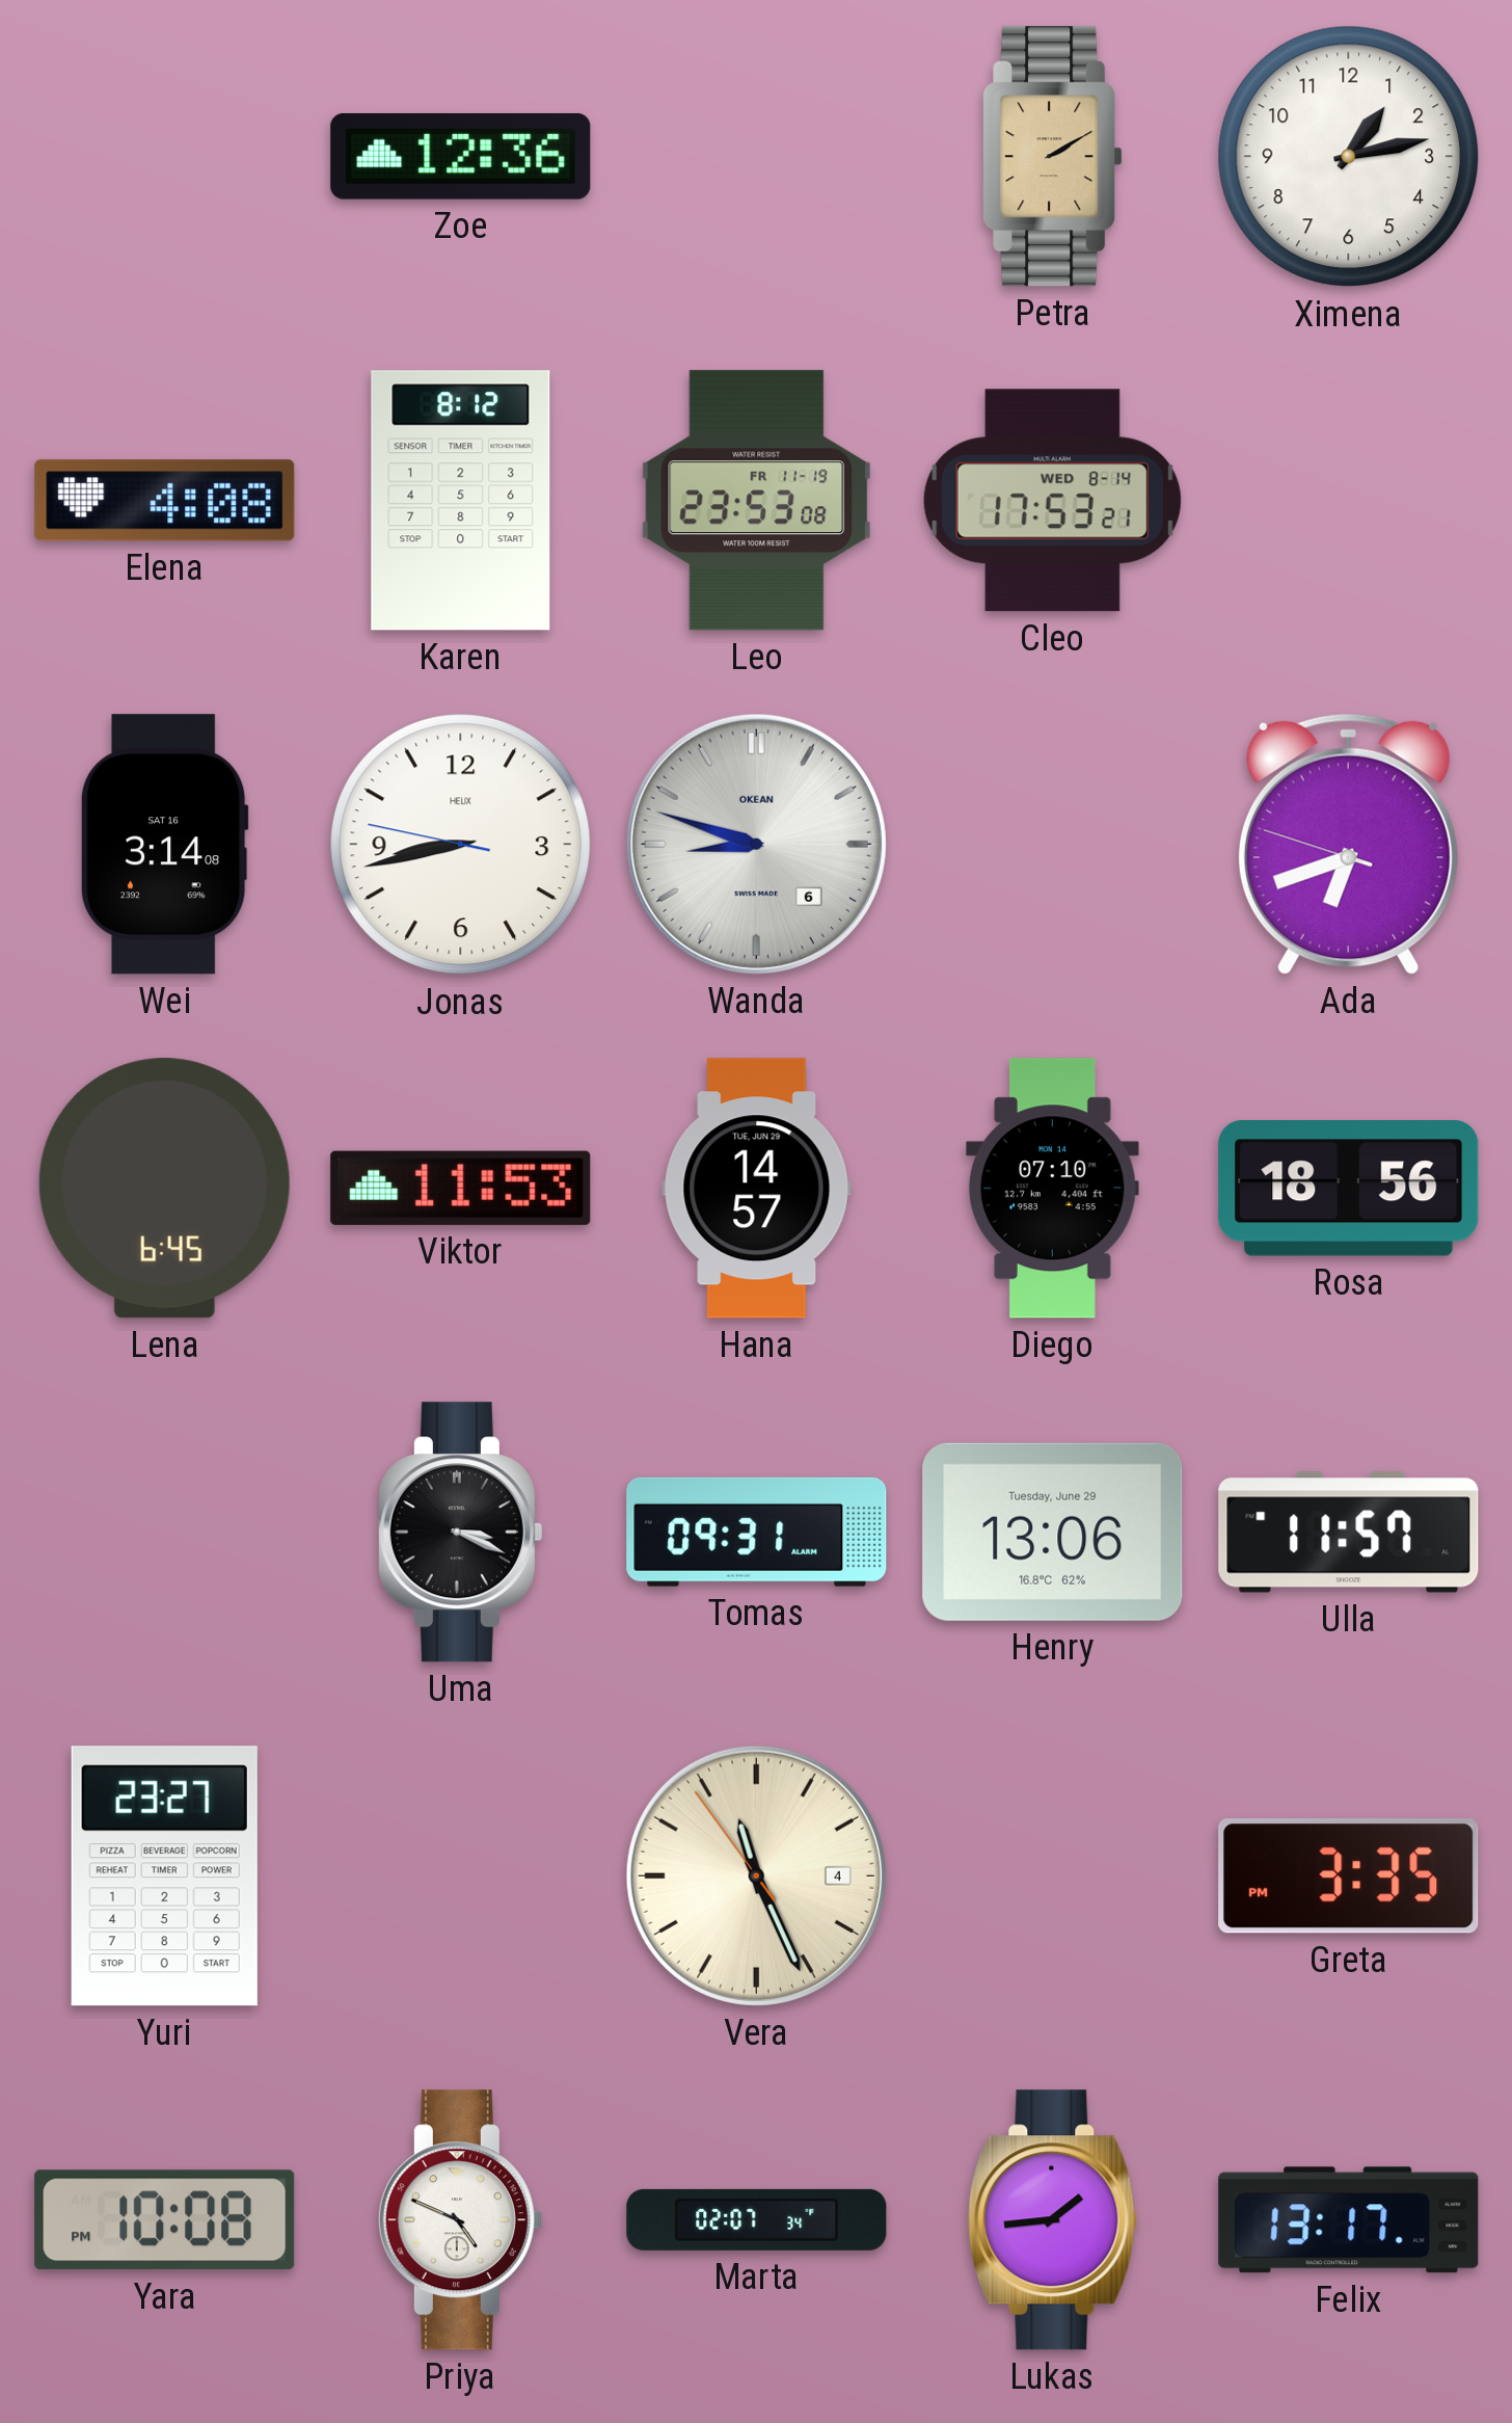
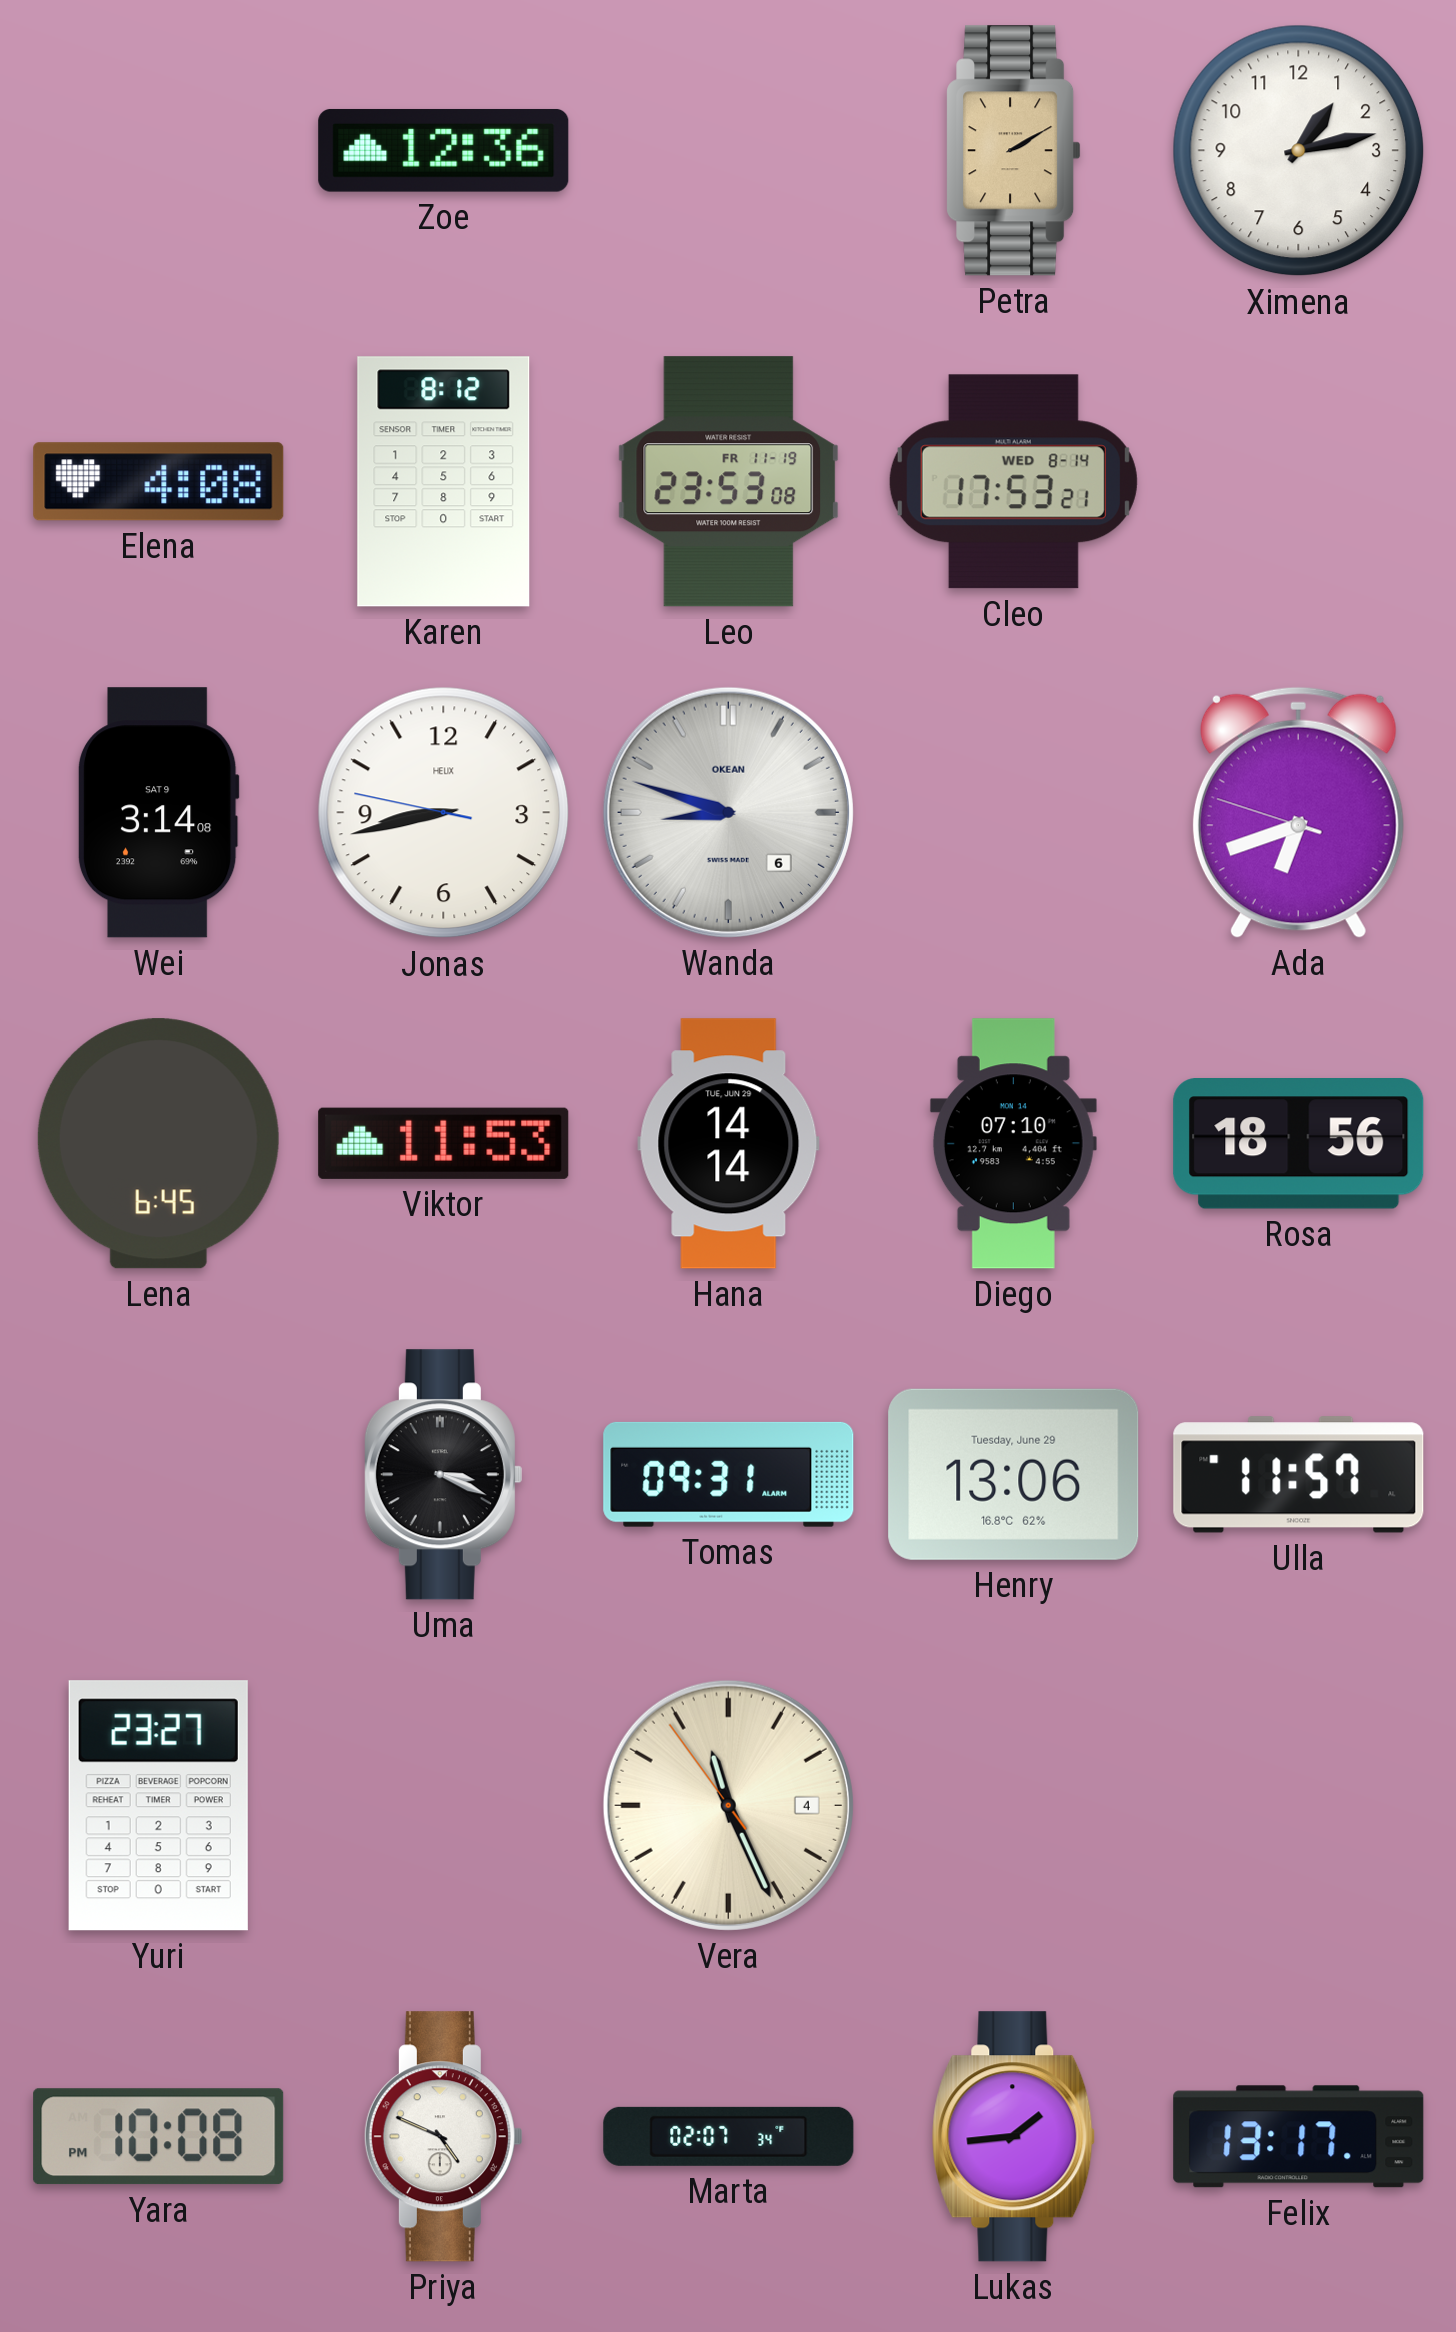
Wei date: SAT 16 -> SAT 9
Hana: 14:57 -> 14:14
Greta: 3:35 -> none
